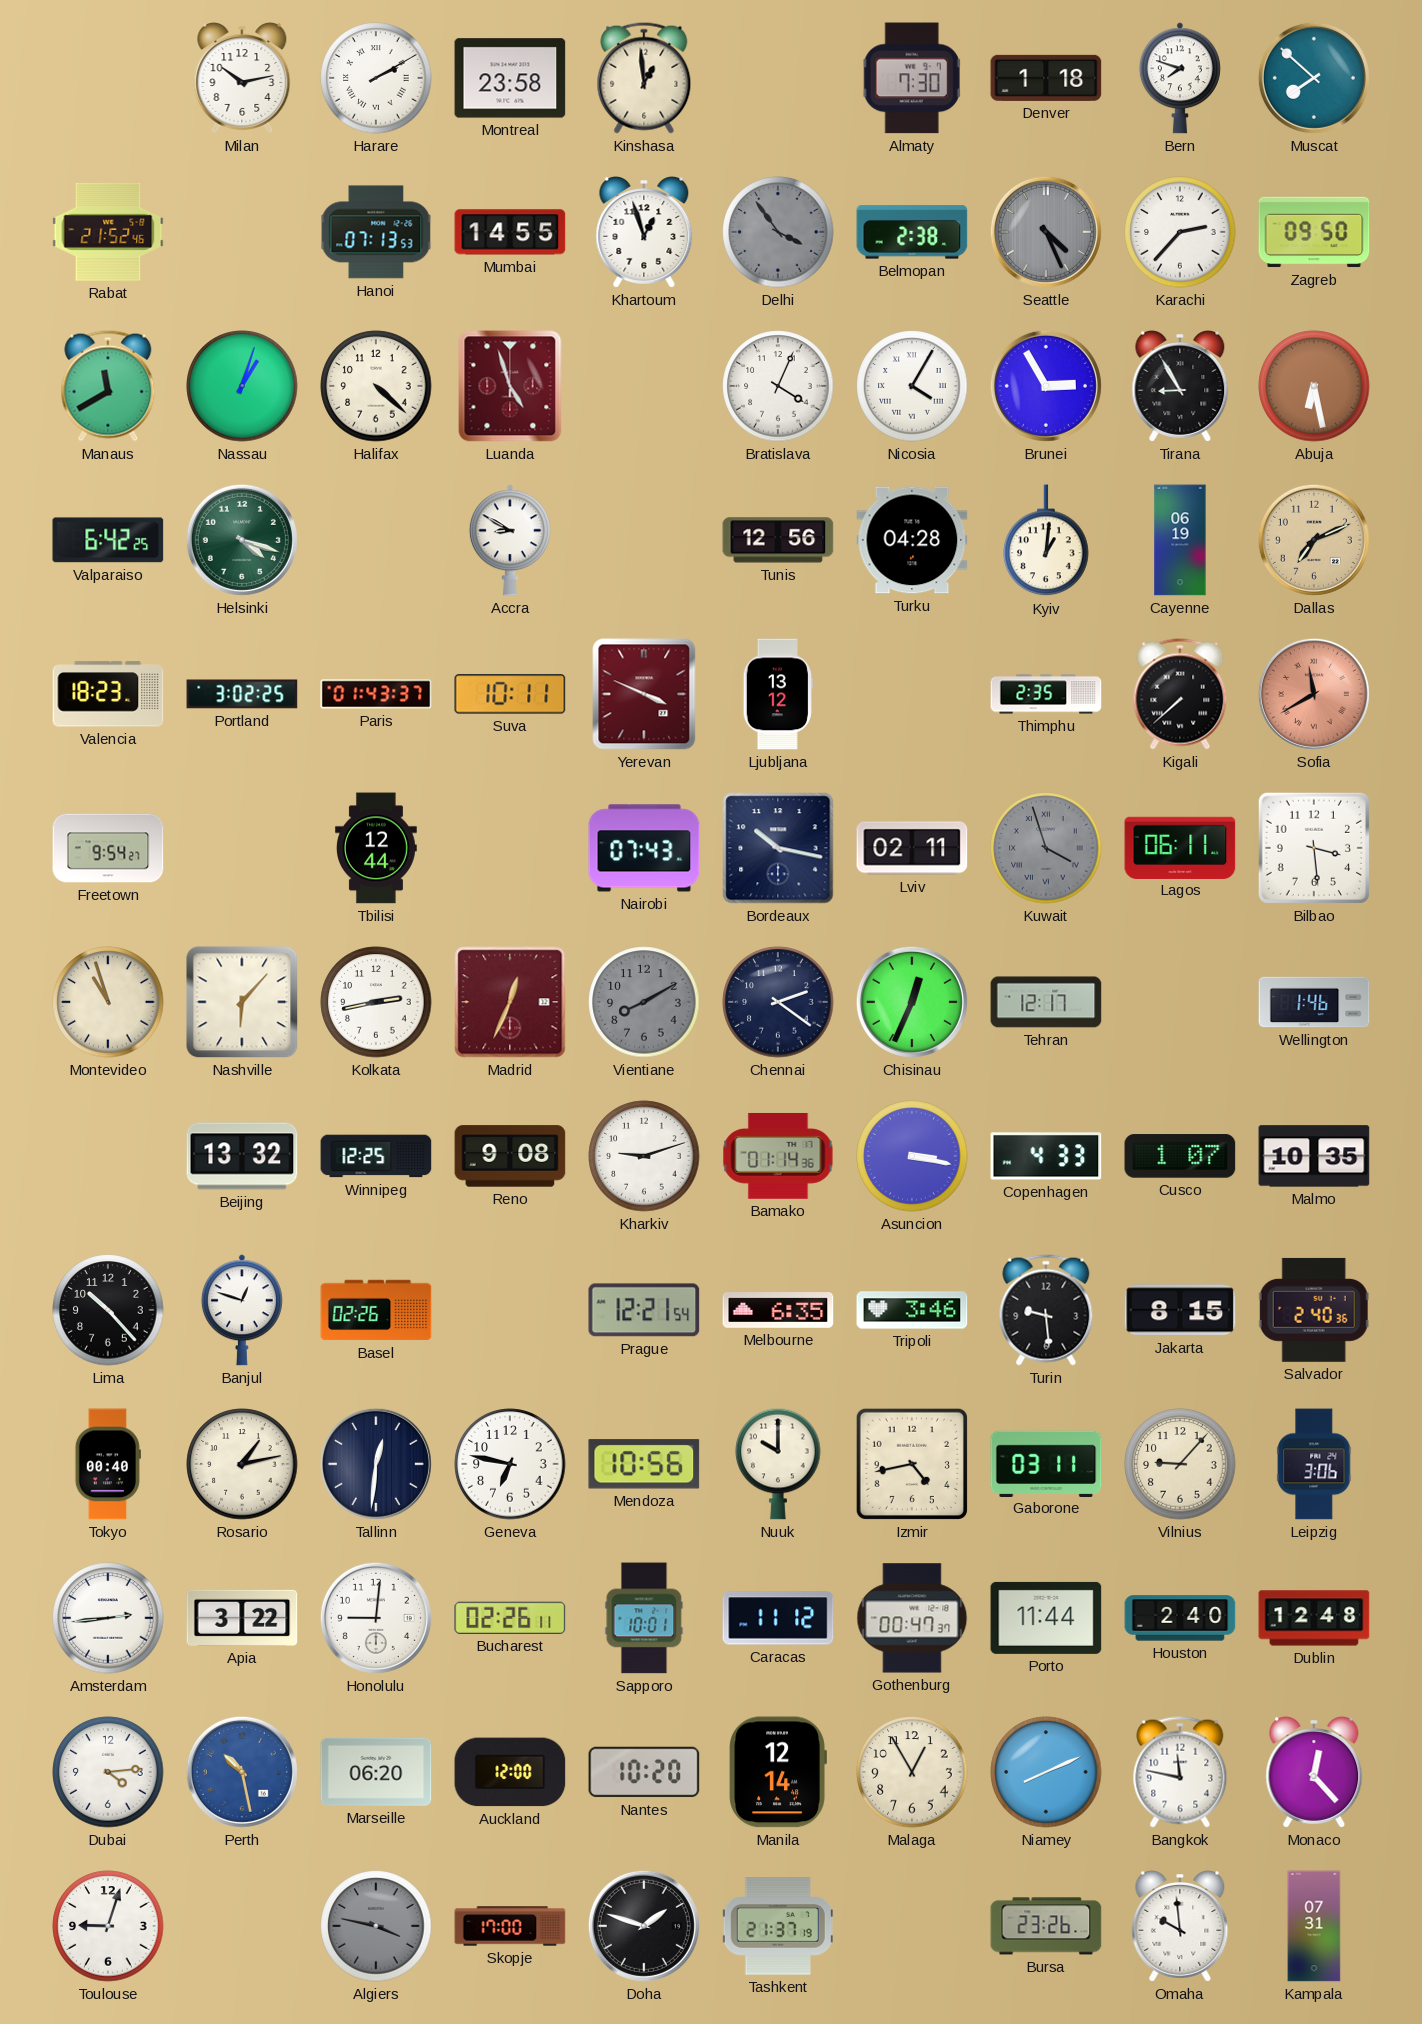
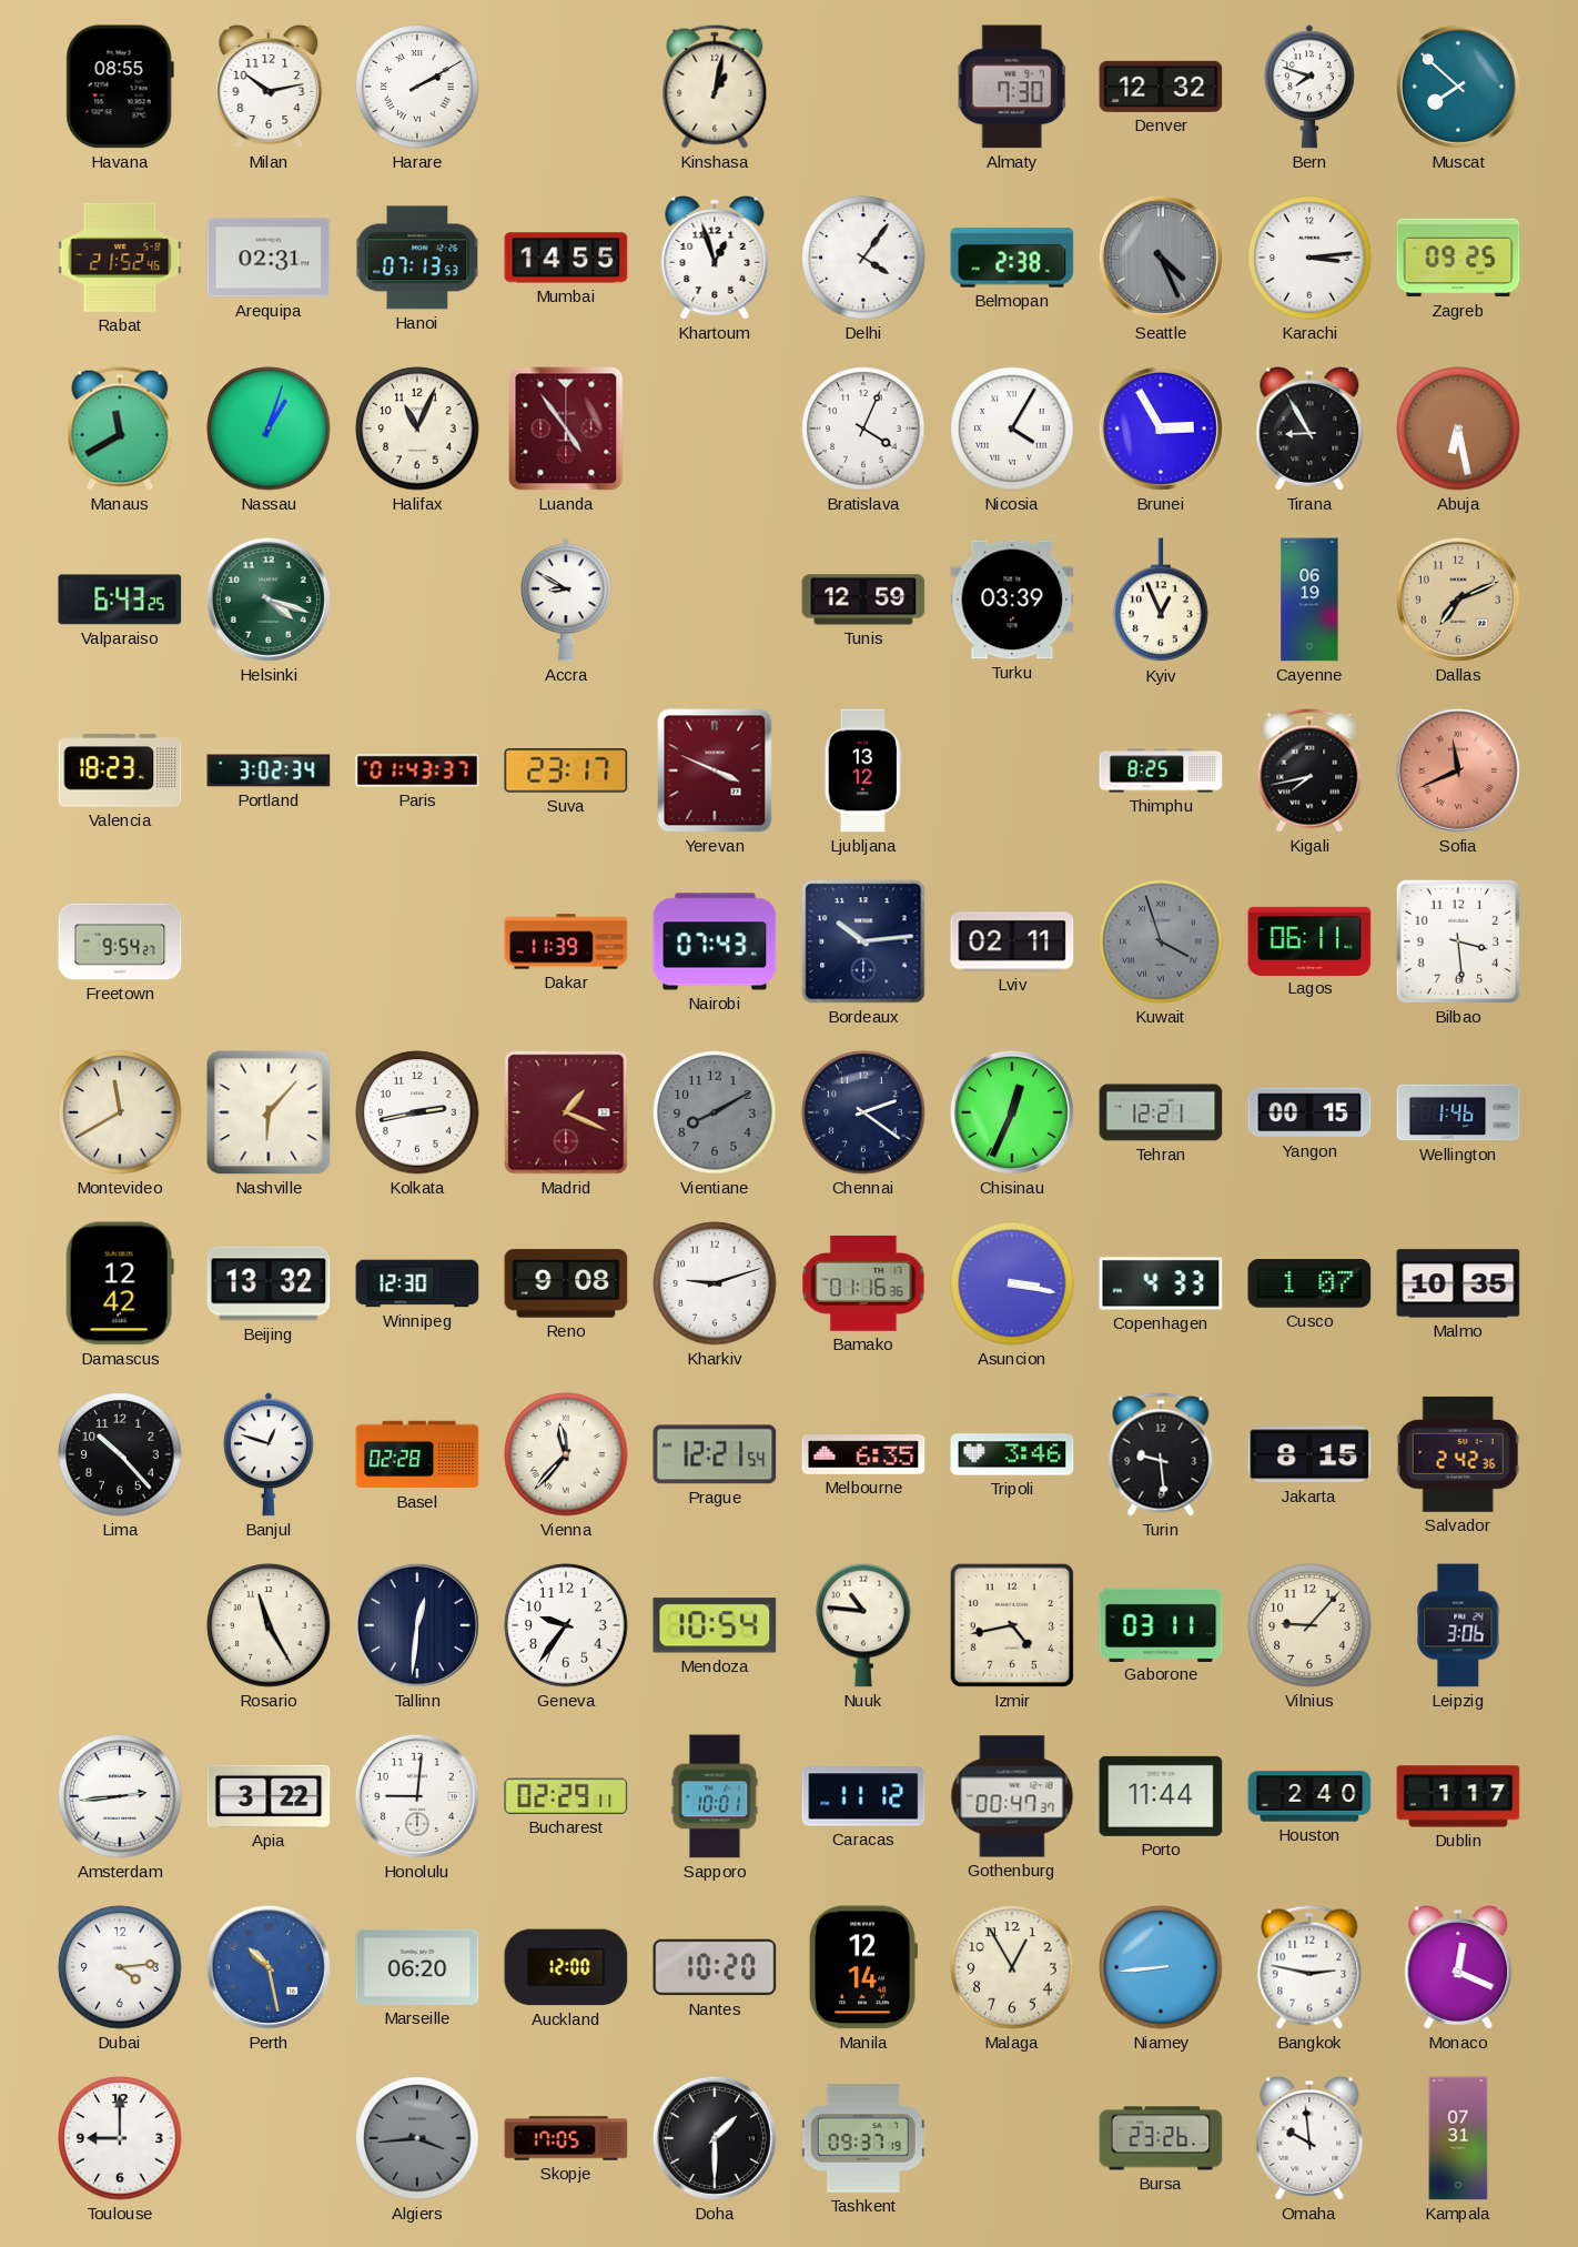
Havana: none -> 08:55
Montreal: 23:58 -> none
Kinshasa: 12:59 -> 1:02
Denver: 1:18 -> 12:32
Arequipa: none -> 02:31
Delhi: 3:54 -> 4:06
Delhi dial: grey -> white
Karachi: 2:37 -> 3:14
Zagreb: 09:50 -> 09:25
Halifax: 4:22 -> 11:04
Luanda: 4:57 -> 4:54
Valparaiso: 6:42 -> 6:43
Tunis: 12:56 -> 12:59
Turku: 04:28 -> 03:39
Kyiv: 1:01 -> 12:56
Portland: 3:02:25 -> 3:02:34
Suva: 10:11 -> 23:17
Thimphu: 2:35 -> 8:25
Kigali: 7:38 -> 7:43
Sofia: 11:40 -> 11:41
Tbilisi: 12:44 -> none
Dakar: none -> 11:39
Bordeaux: 10:17 -> 10:14
Montevideo: 10:57 -> 11:40
Madrid: 12:34 -> 1:19
Tehran: 12:17 -> 12:21
Yangon: none -> 00:15
Damascus: none -> 12:42
Winnipeg: 12:25 -> 12:30
Bamako: 01:14 -> 01:16
Basel: 02:26 -> 02:28
Vienna: none -> 11:37
Salvador: 2:40 -> 2:42
Tokyo: 00:40 -> none
Rosario: 1:13 -> 11:25
Geneva: 6:47 -> 9:36
Mendoza: 10:56 -> 10:54
Nuuk: 10:00 -> 10:46
Bucharest: 02:26 -> 02:29
Dublin: 12:48 -> 1:17
Niamey: 8:11 -> 8:44
Bangkok: 11:47 -> 2:47
Monaco: 12:23 -> 12:19
Toulouse: 9:03 -> 9:00
Algiers: 3:47 -> 3:44
Skopje: 17:00 -> 17:05
Doha: 1:48 -> 1:30
Tashkent: 21:37 -> 09:37
